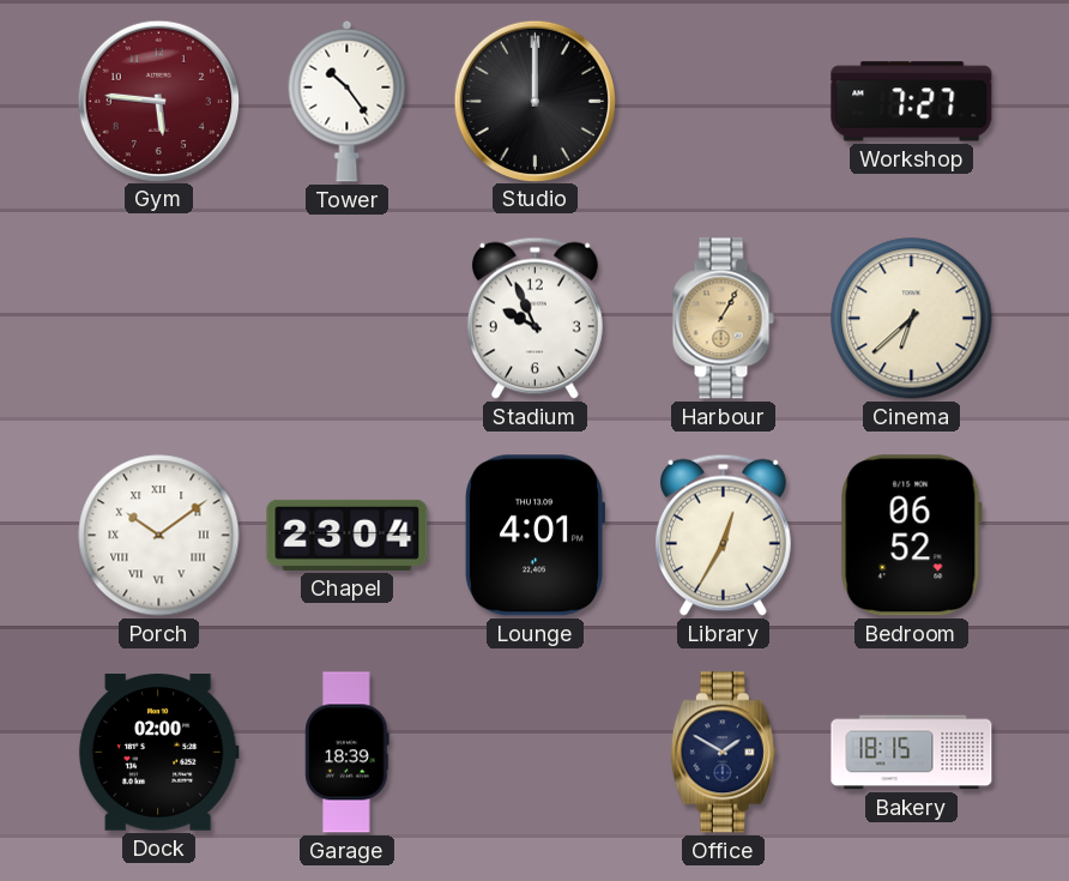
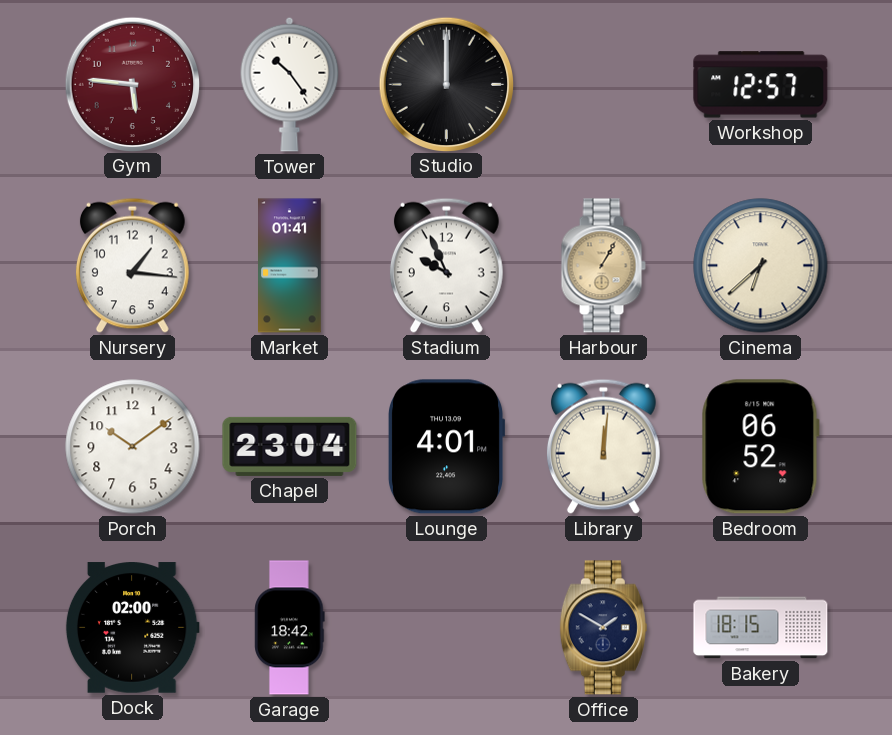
Workshop: 7:27 -> 12:57
Nursery: none -> 1:16
Market: none -> 01:41
Porch numerals: Roman -> Arabic
Library: 12:35 -> 12:01
Garage: 18:39 -> 18:42
